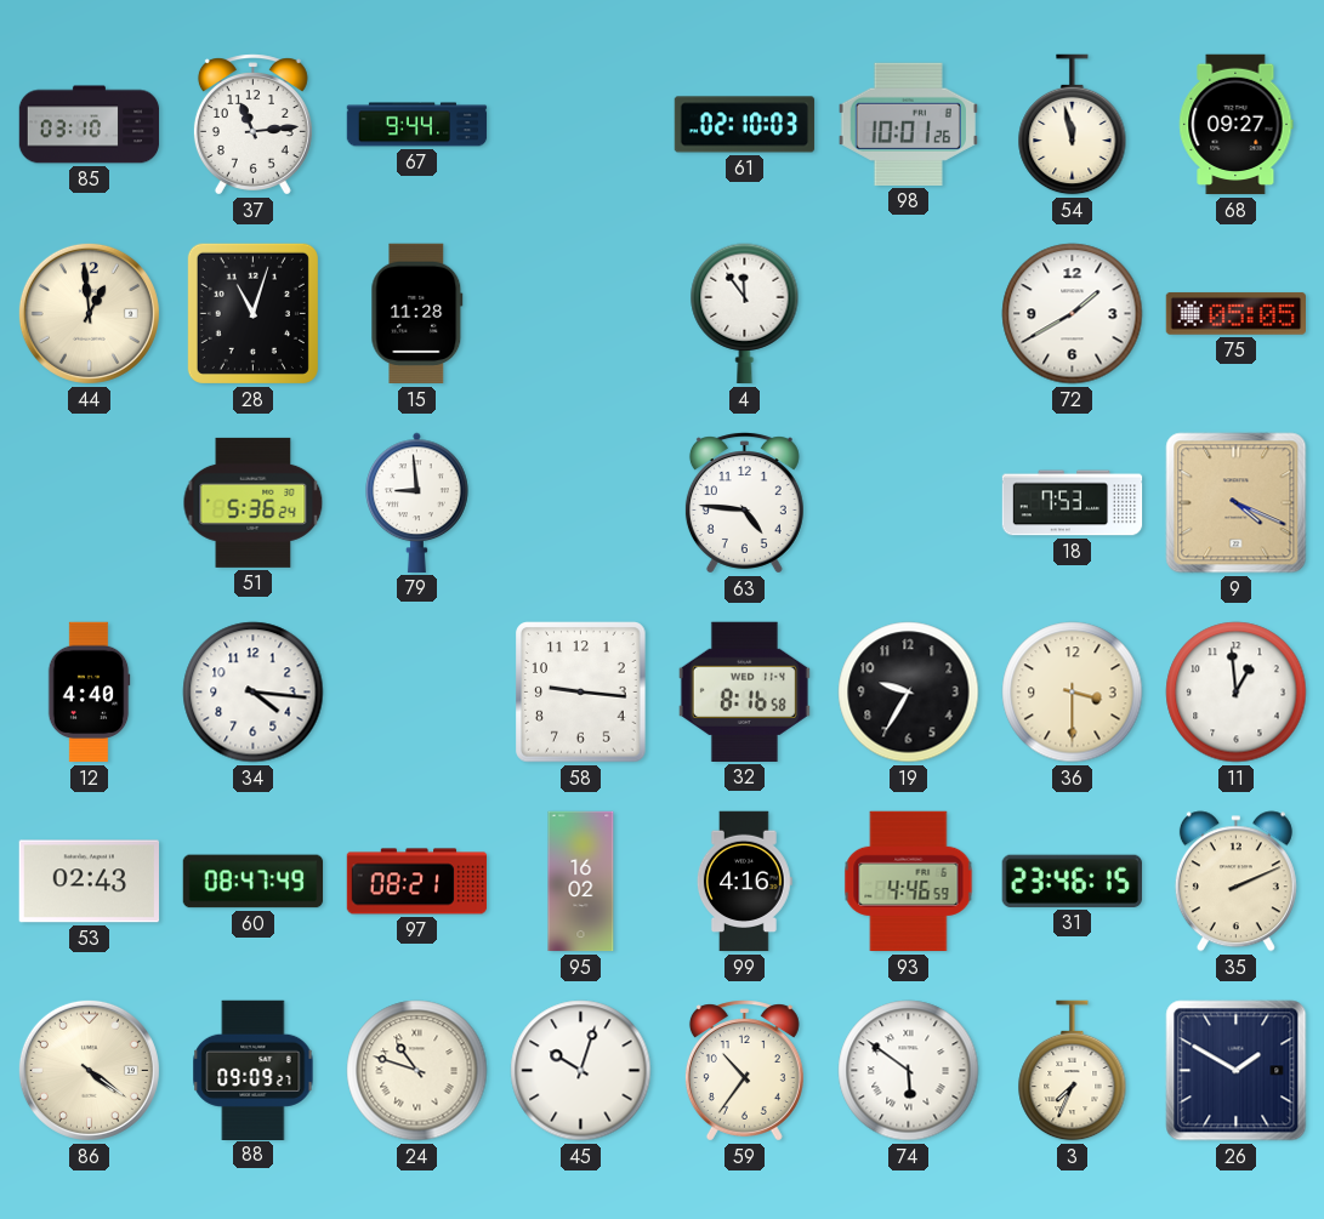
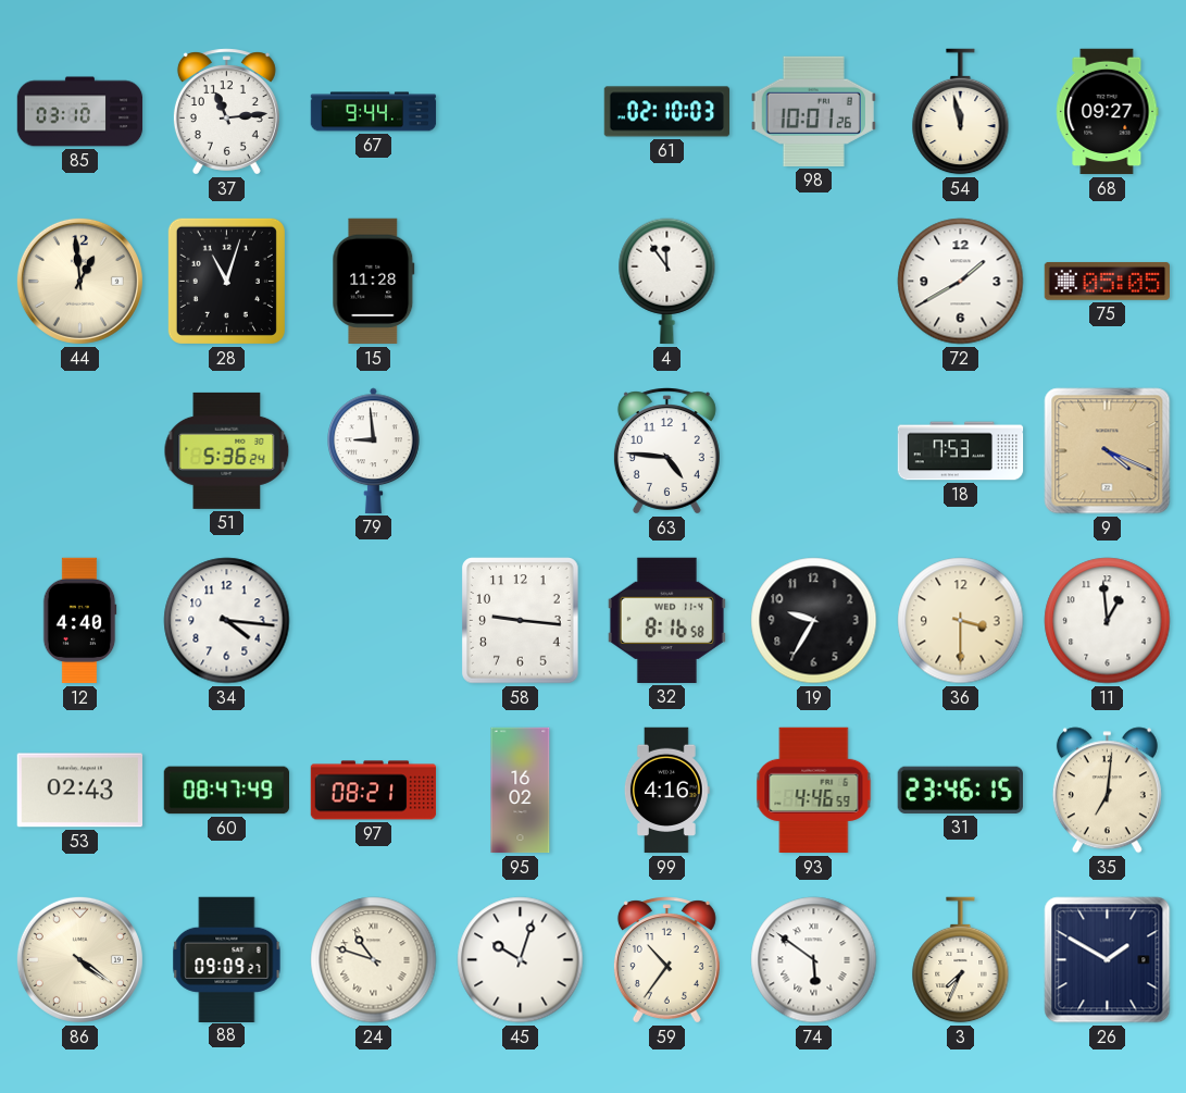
35: 2:11 -> 7:01
